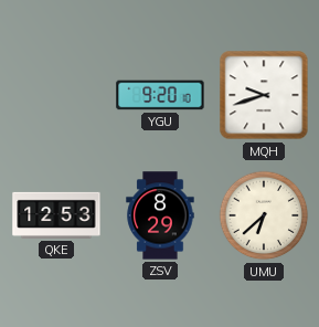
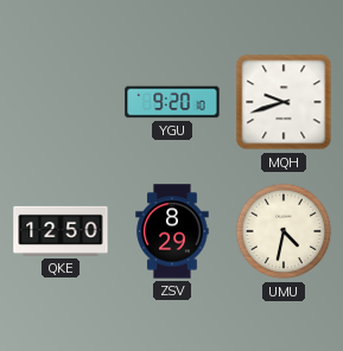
QKE: 12:53 -> 12:50
UMU: 6:38 -> 4:32
